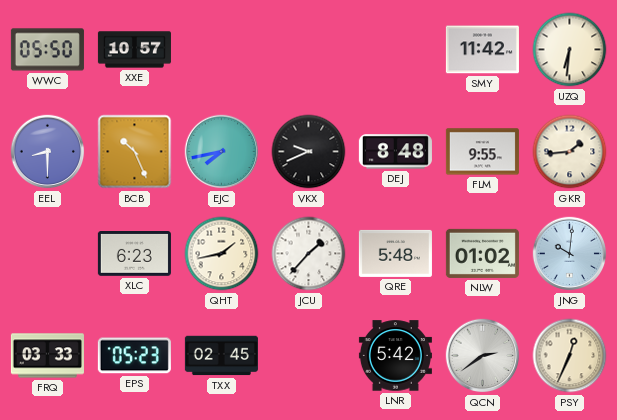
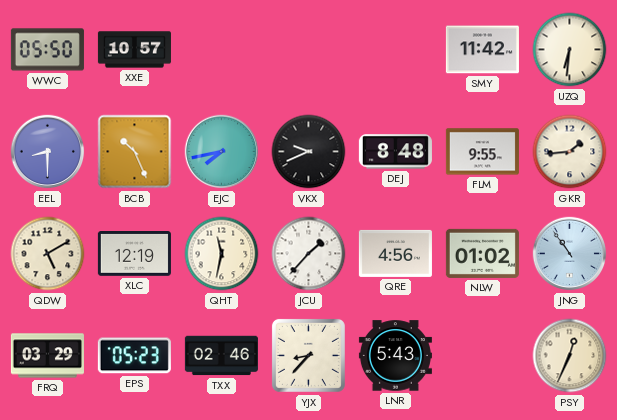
QDW: none -> 5:10
XLC: 6:23 -> 12:19
QHT: 1:43 -> 11:32
QRE: 5:48 -> 4:56
JNG: 10:01 -> 10:54
FRQ: 03:33 -> 03:29
TXX: 02:45 -> 02:46
YJX: none -> 8:37
LNR: 5:42 -> 5:43
QCN: 2:39 -> none
